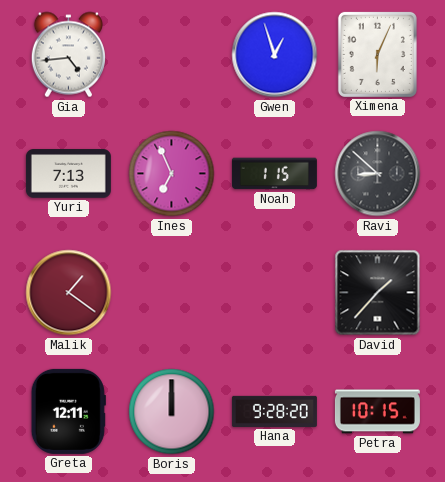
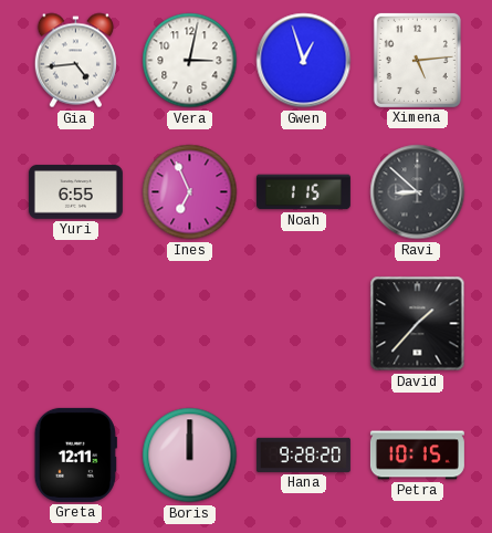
Vera: none -> 3:02
Ximena: 6:04 -> 5:14
Yuri: 7:13 -> 6:55
Malik: 1:21 -> none
